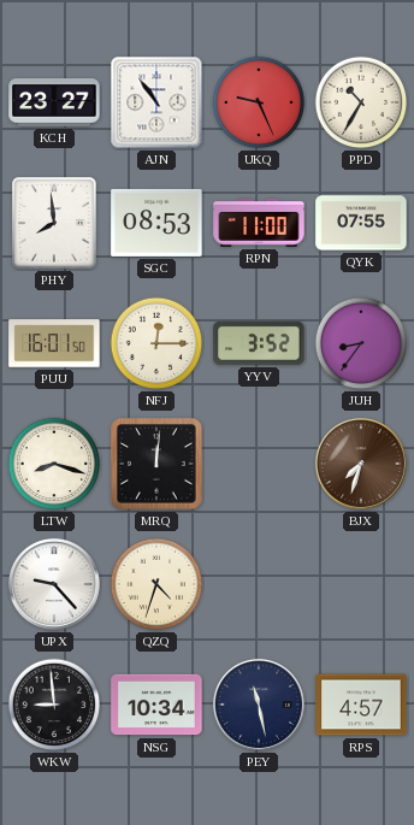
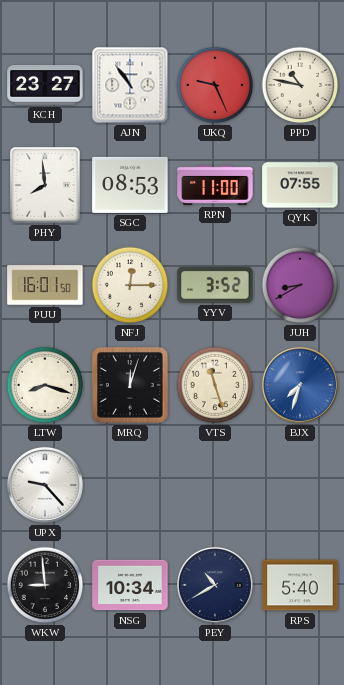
PPD: 10:35 -> 10:47
JUH: 8:36 -> 8:40
MRQ: 12:01 -> 12:03
VTS: none -> 11:27
BJX dial: brown -> blue
QZQ: 4:33 -> none
PEY: 11:28 -> 10:40
RPS: 4:57 -> 5:40
